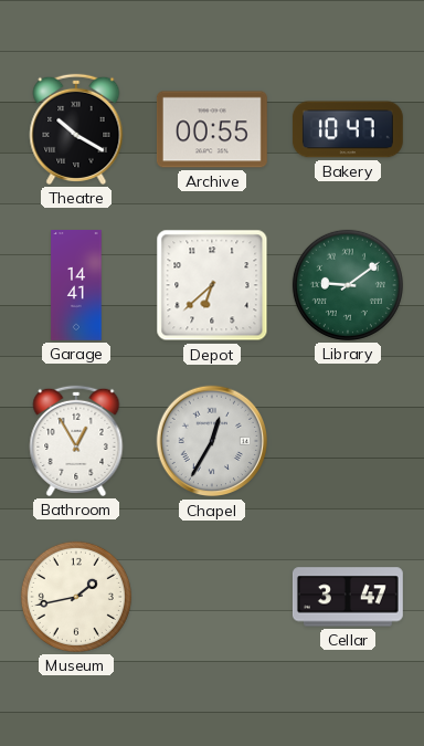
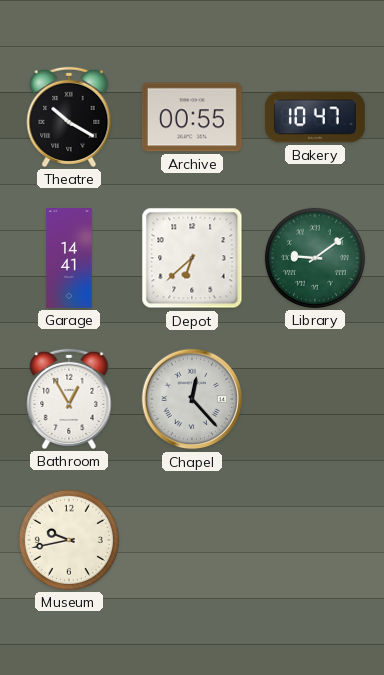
Chapel: 12:35 -> 12:23
Museum: 1:43 -> 9:43
Cellar: 3:47 -> none
